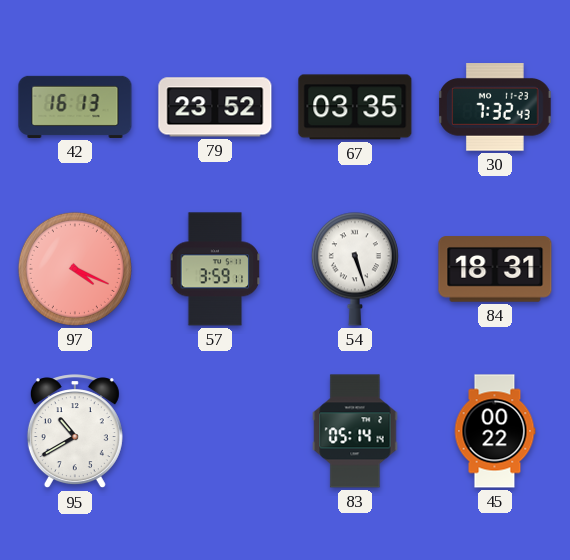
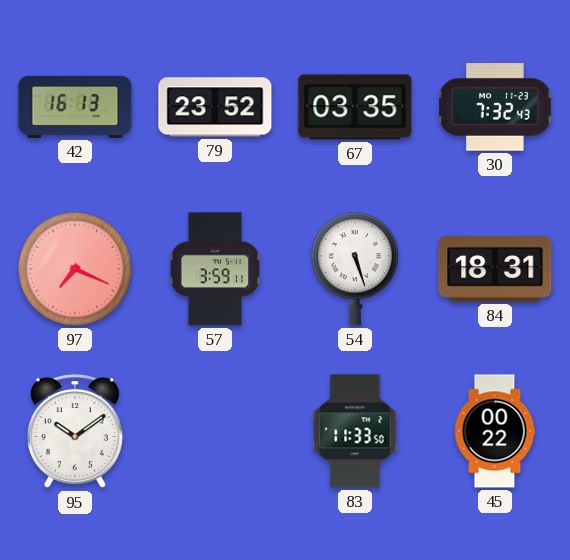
97: 4:19 -> 7:19
95: 10:40 -> 10:09
83: 05:14 -> 11:33
